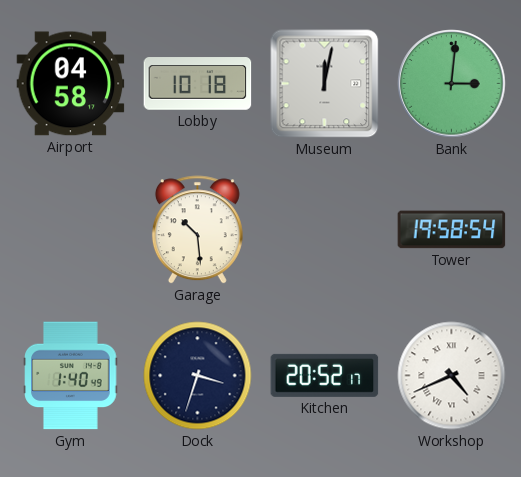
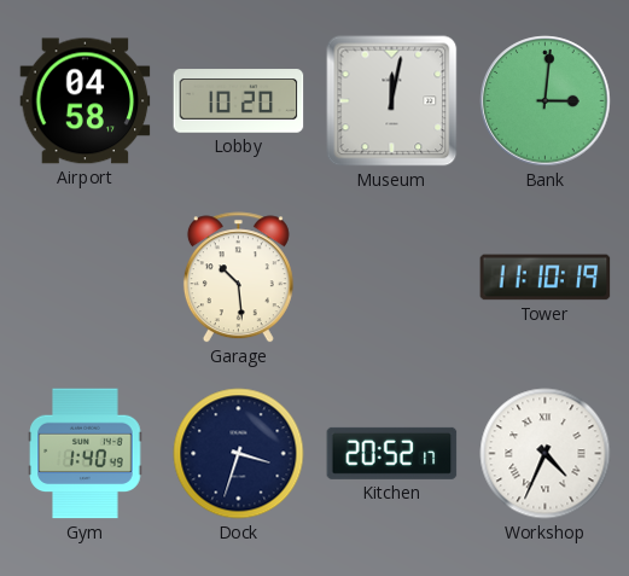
Lobby: 10:18 -> 10:20
Tower: 19:58 -> 11:10
Workshop: 4:41 -> 4:34
